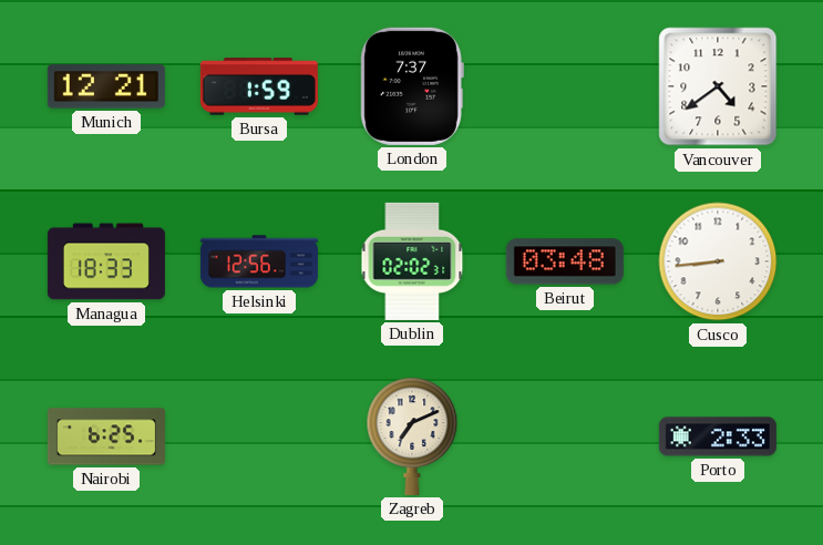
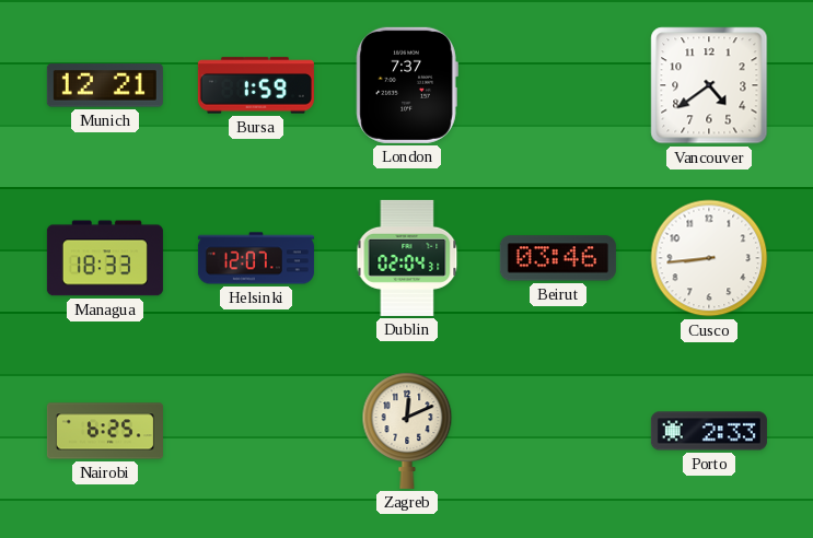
Helsinki: 12:56 -> 12:07
Dublin: 02:02 -> 02:04
Beirut: 03:48 -> 03:46
Zagreb: 7:11 -> 12:11
